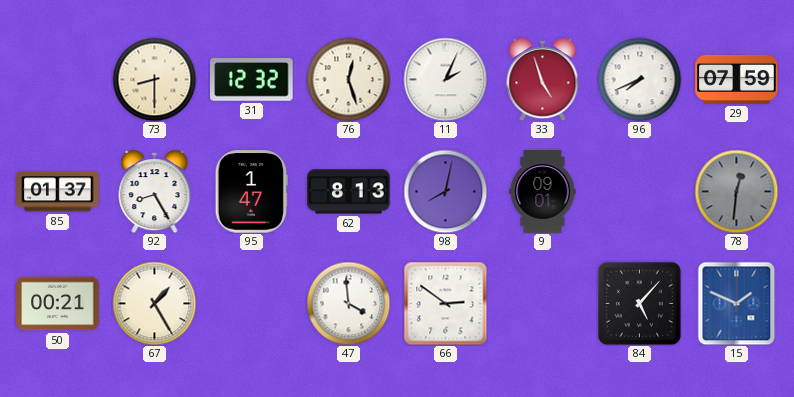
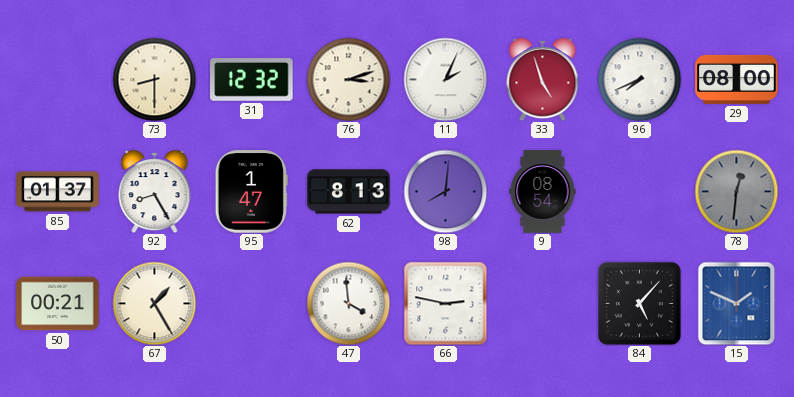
76: 12:27 -> 3:12
29: 07:59 -> 08:00
98: 8:02 -> 8:01
9: 09:01 -> 08:54
66: 2:51 -> 2:47
